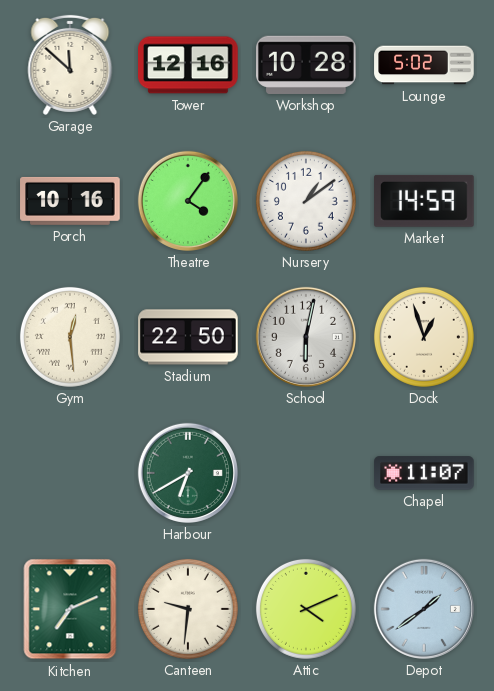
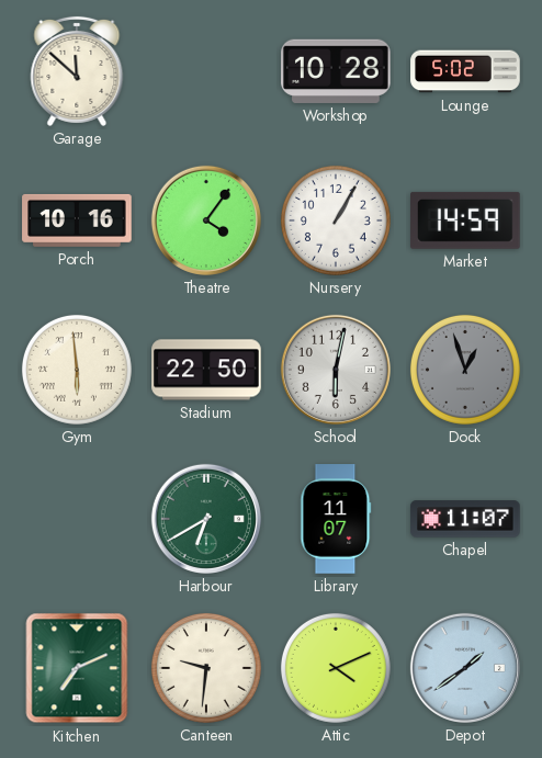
Tower: 12:16 -> none
Nursery: 1:09 -> 1:05
Gym: 12:29 -> 5:59
Dock dial: cream -> grey
Library: none -> 11:07
